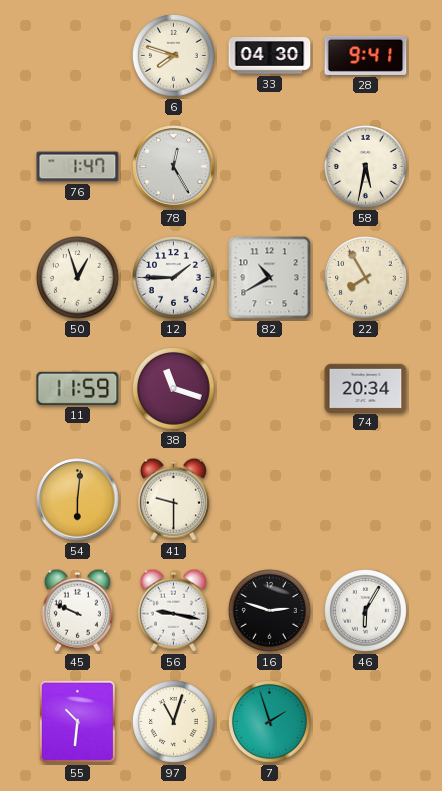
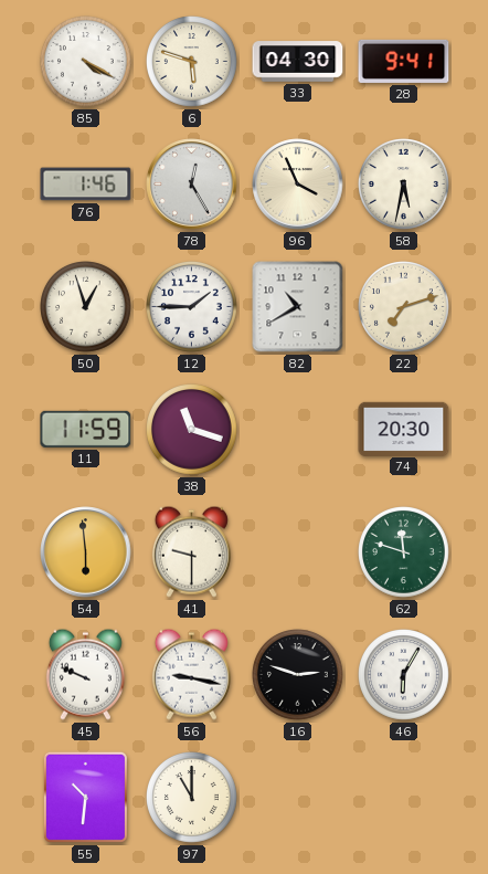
85: none -> 4:20
6: 7:48 -> 5:48
76: 1:47 -> 1:46
96: none -> 3:56
22: 7:55 -> 7:12
74: 20:34 -> 20:30
54: 6:01 -> 5:59
62: none -> 11:48
97: 11:03 -> 11:00
7: 1:57 -> none
